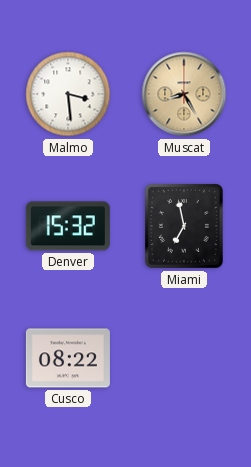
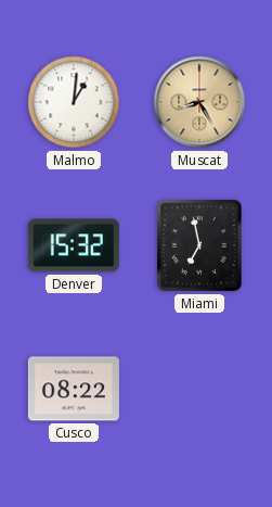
Malmo: 3:29 -> 1:01
